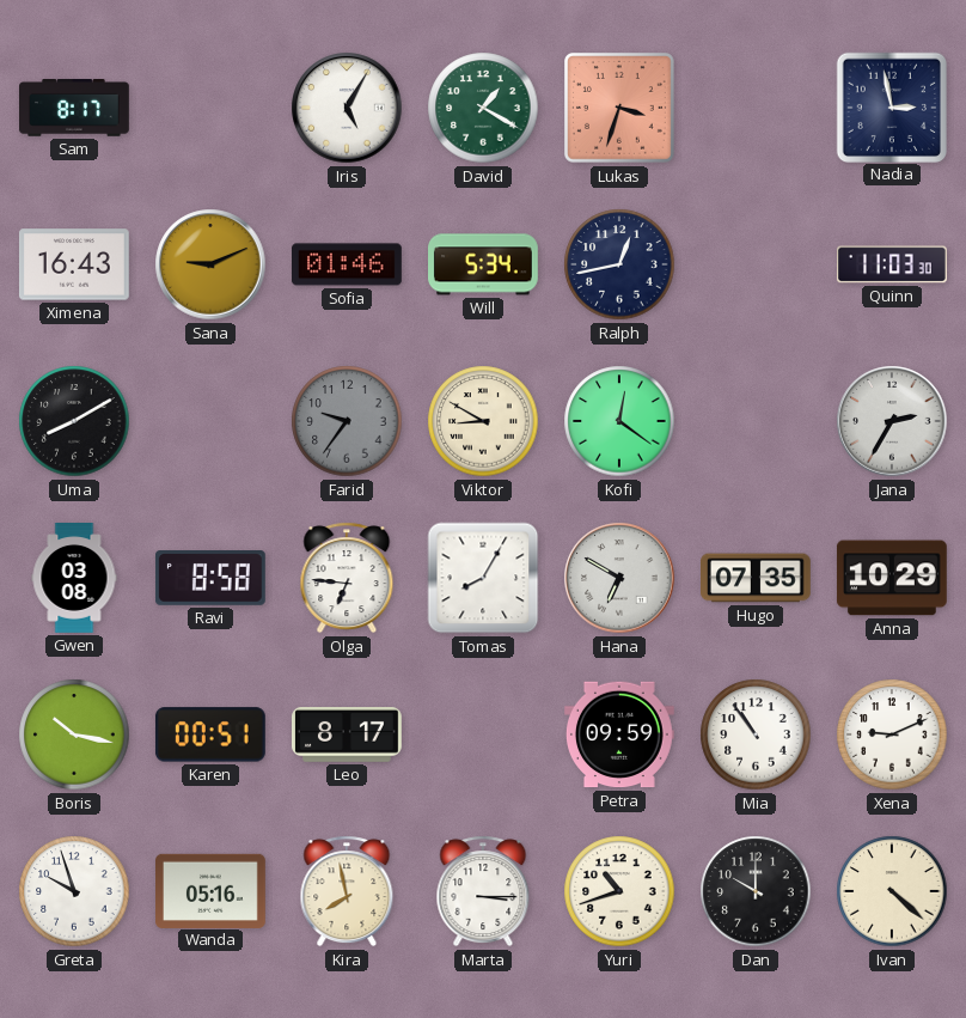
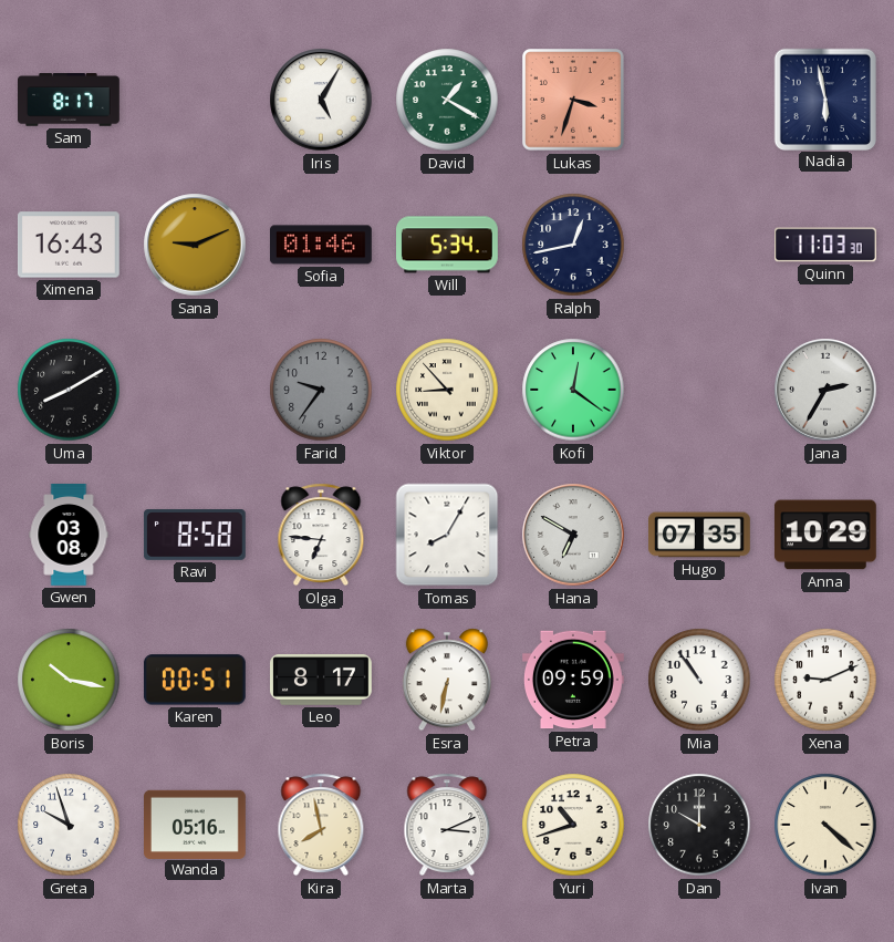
Nadia: 2:58 -> 5:58
Viktor: 8:50 -> 8:53
Esra: none -> 6:32
Marta: 3:15 -> 3:11
